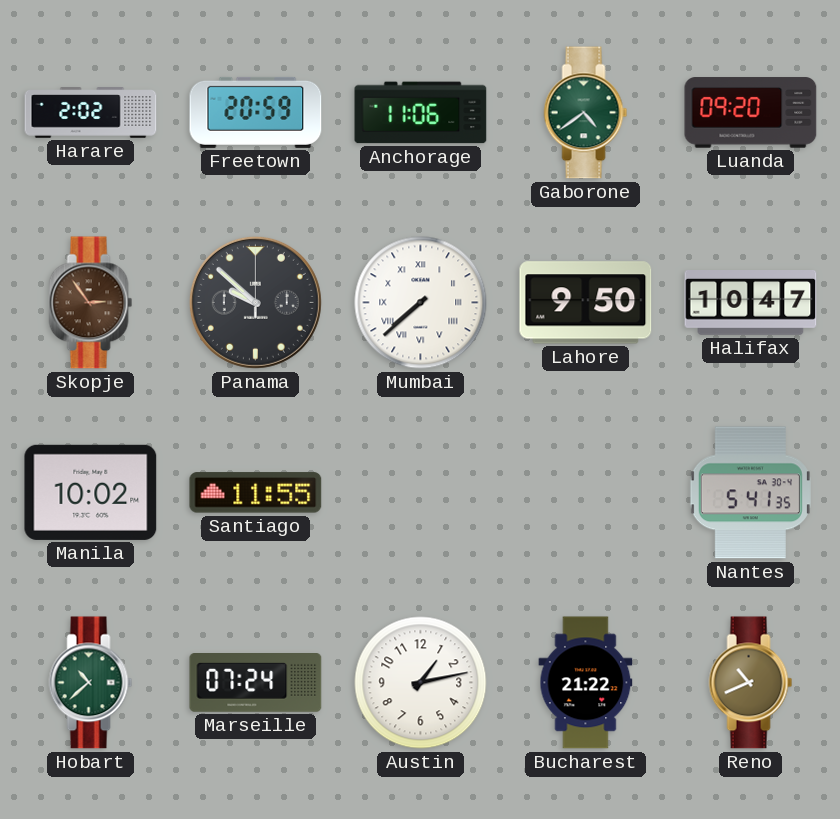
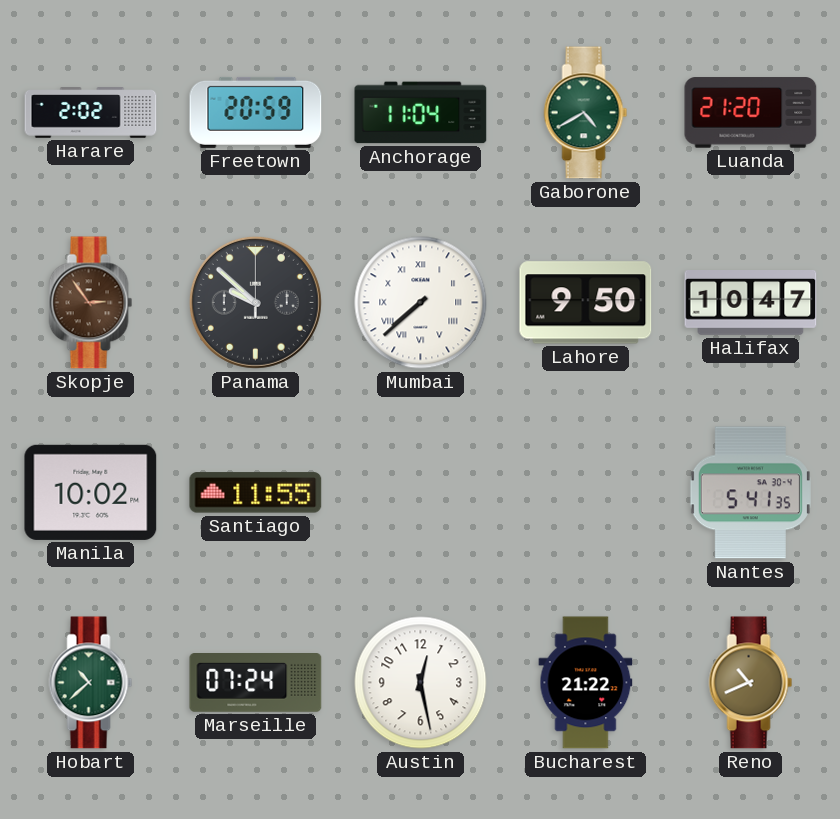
Anchorage: 11:06 -> 11:04
Gaborone: 4:39 -> 4:40
Luanda: 09:20 -> 21:20
Austin: 1:13 -> 12:28
